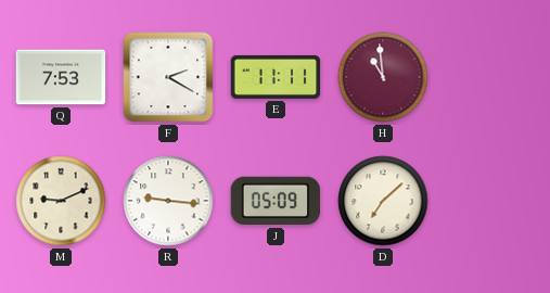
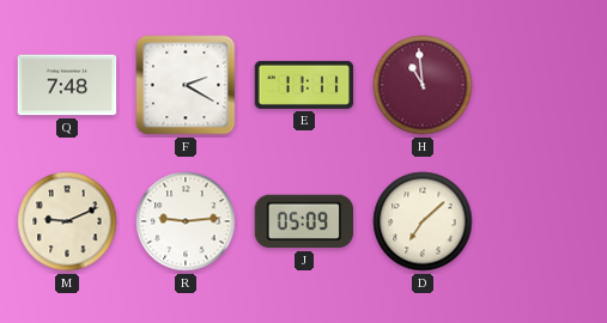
Q: 7:53 -> 7:48
R: 9:16 -> 9:14
